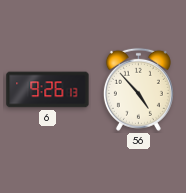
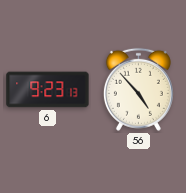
6: 9:26 -> 9:23
